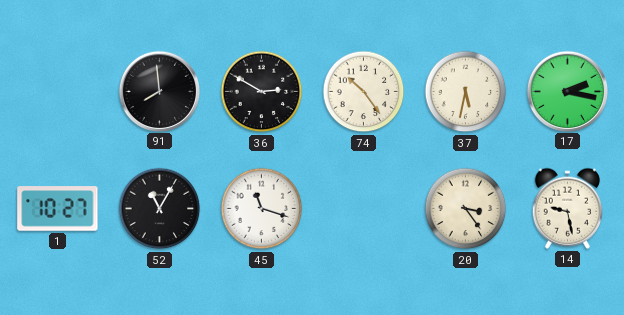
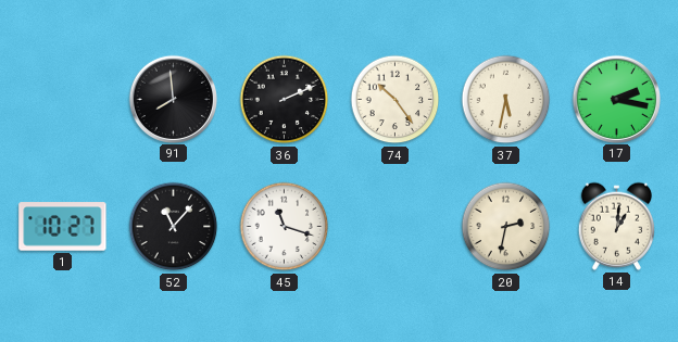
36: 2:50 -> 2:11
52: 11:05 -> 11:07
20: 3:24 -> 2:32
14: 9:28 -> 1:01
